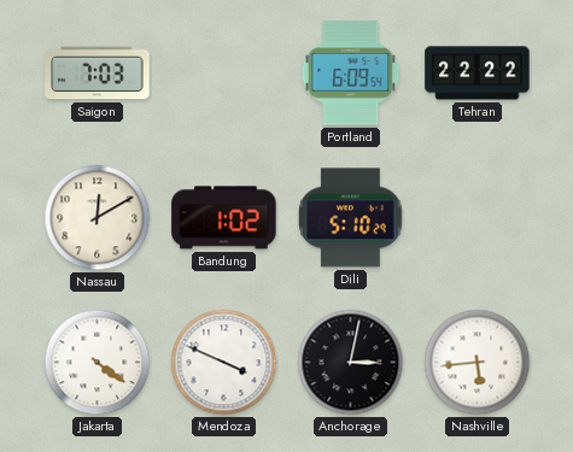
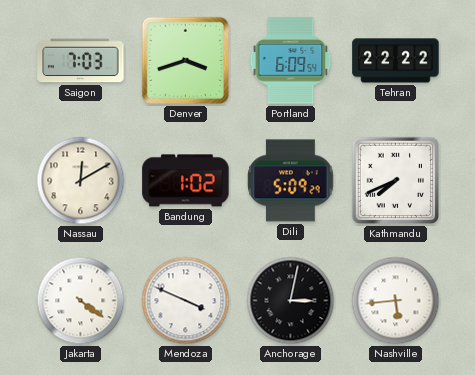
Denver: none -> 3:42
Dili: 5:10 -> 5:09
Kathmandu: none -> 7:41
